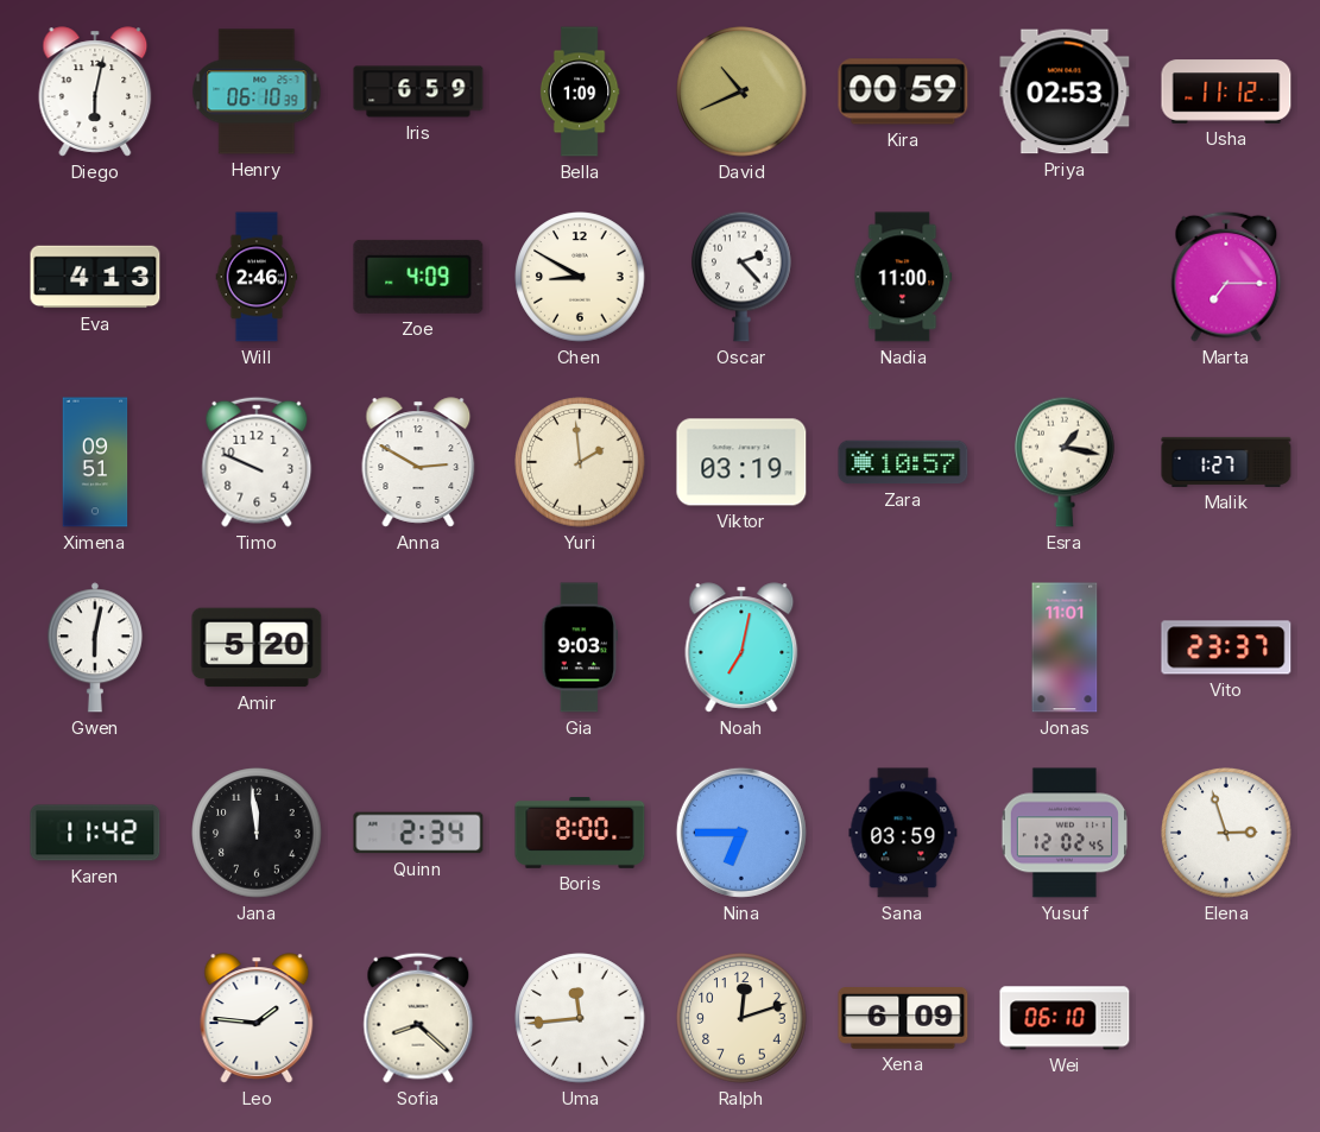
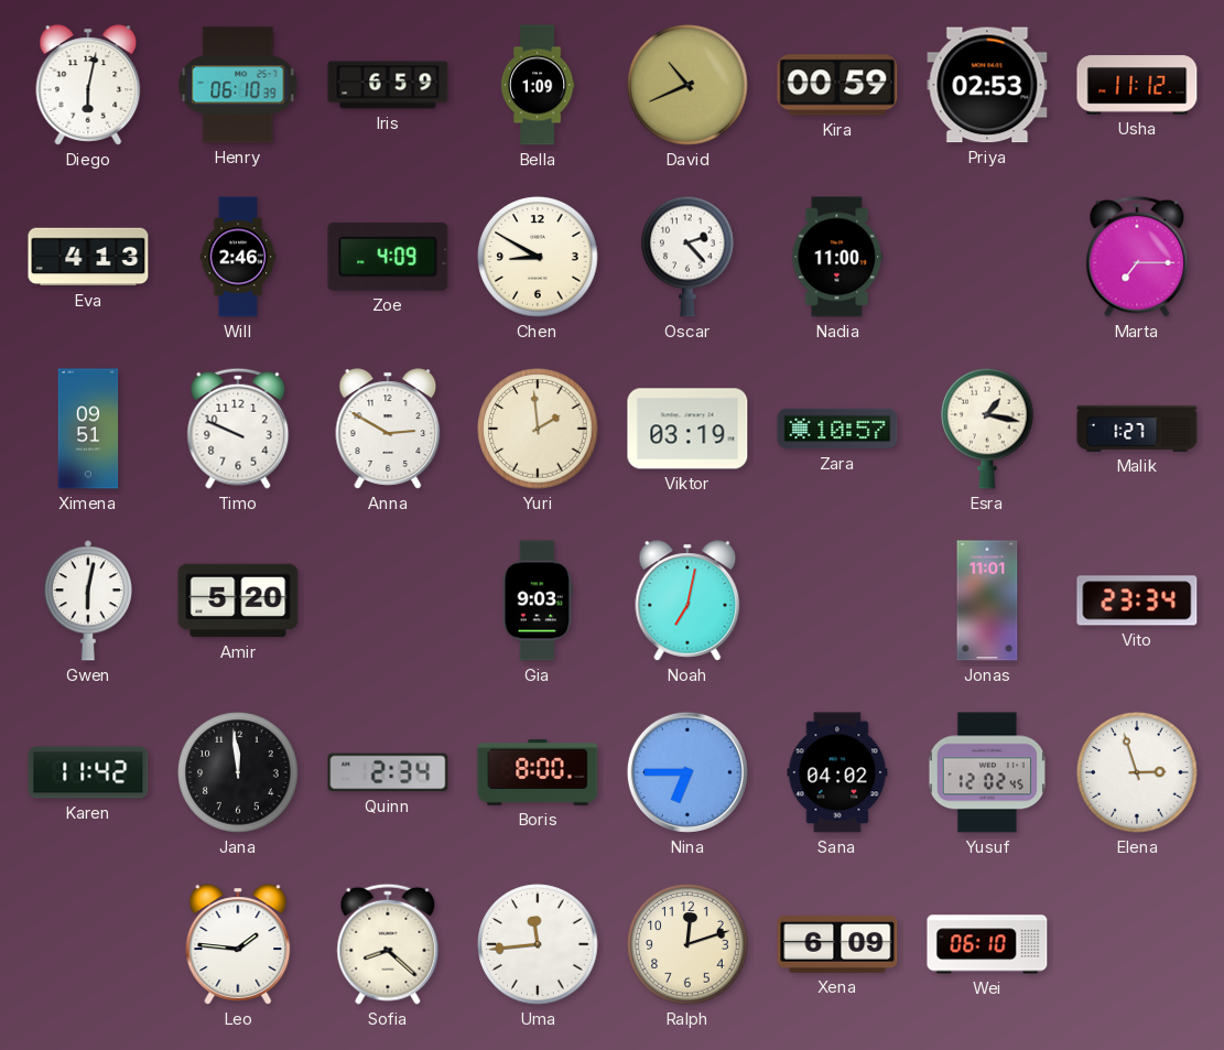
Vito: 23:37 -> 23:34
Sana: 03:59 -> 04:02
